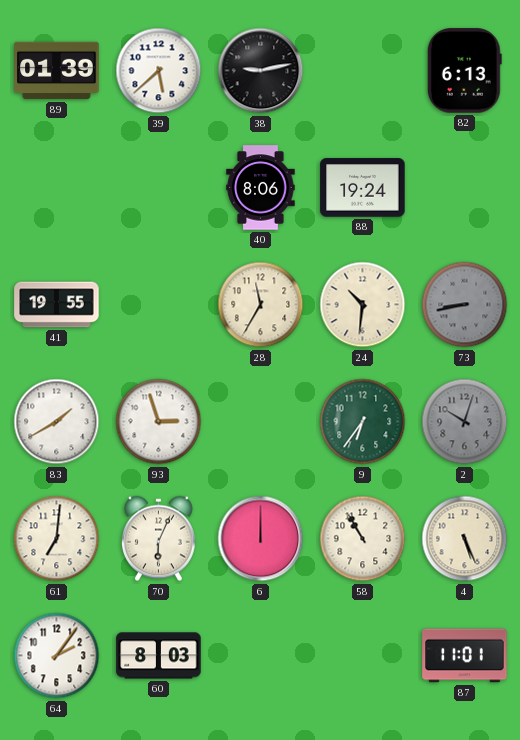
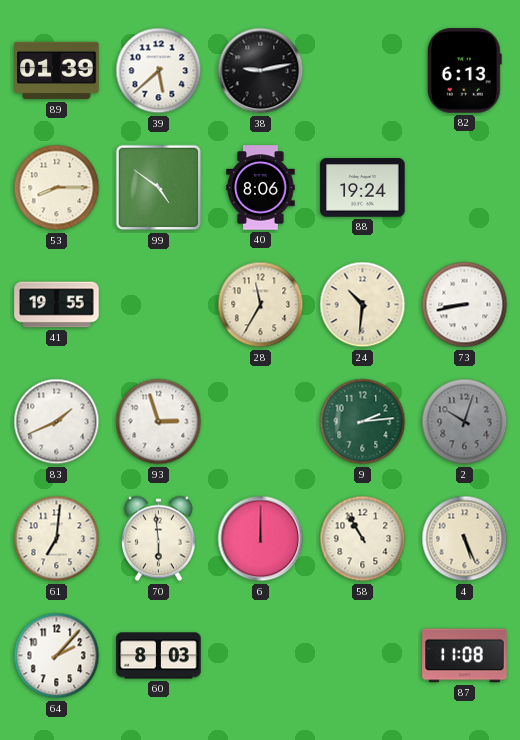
53: none -> 8:15
99: none -> 4:51
73 dial: grey -> white
83: 1:40 -> 1:41
9: 6:36 -> 2:14
70: 6:04 -> 5:59
64: 2:06 -> 2:07
87: 11:01 -> 11:08
